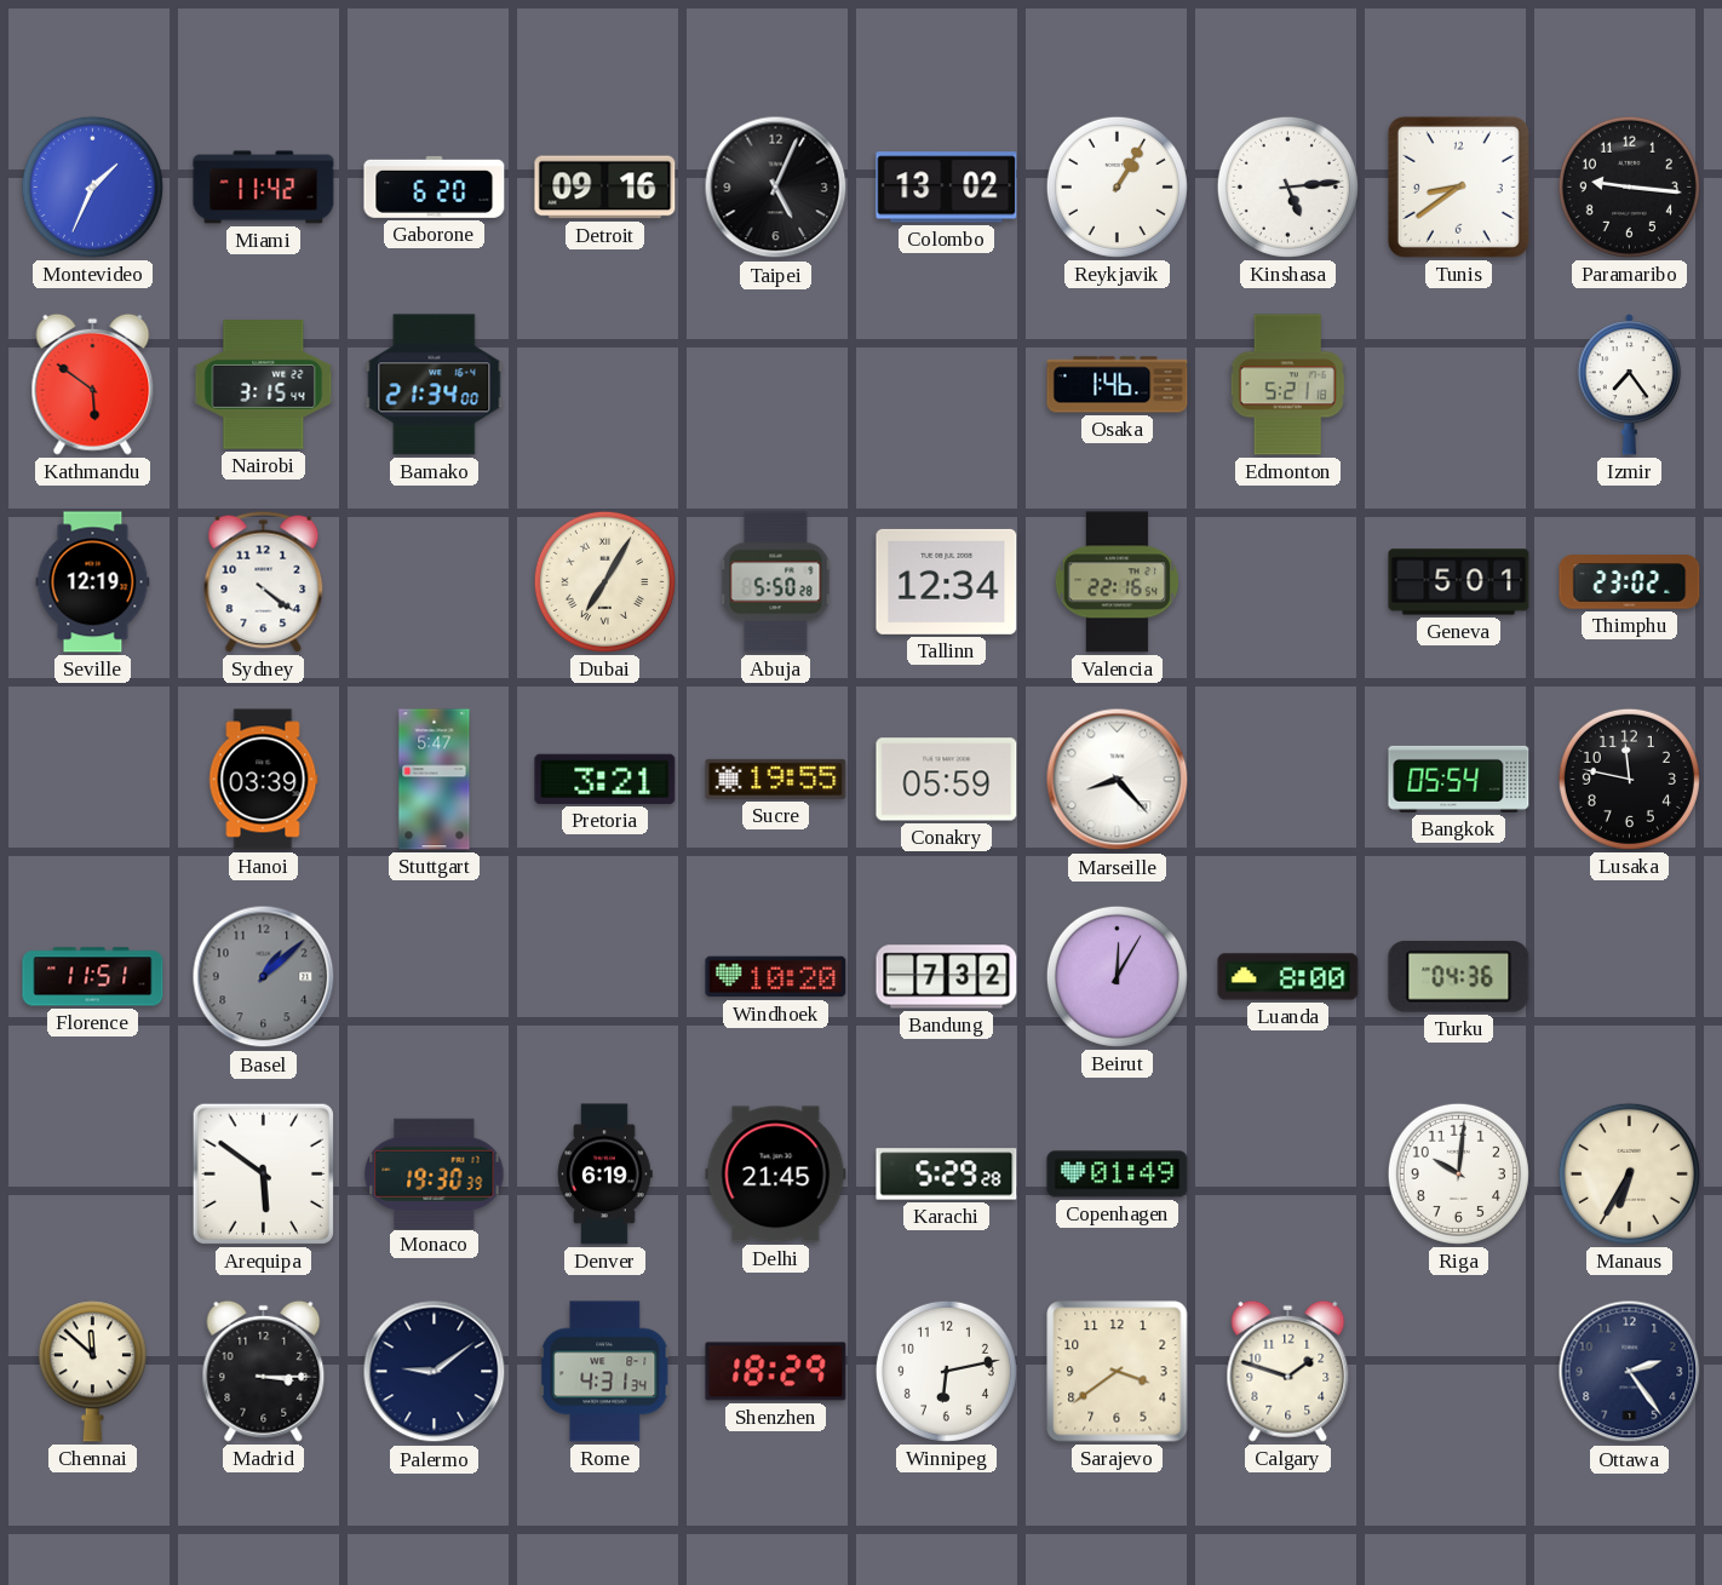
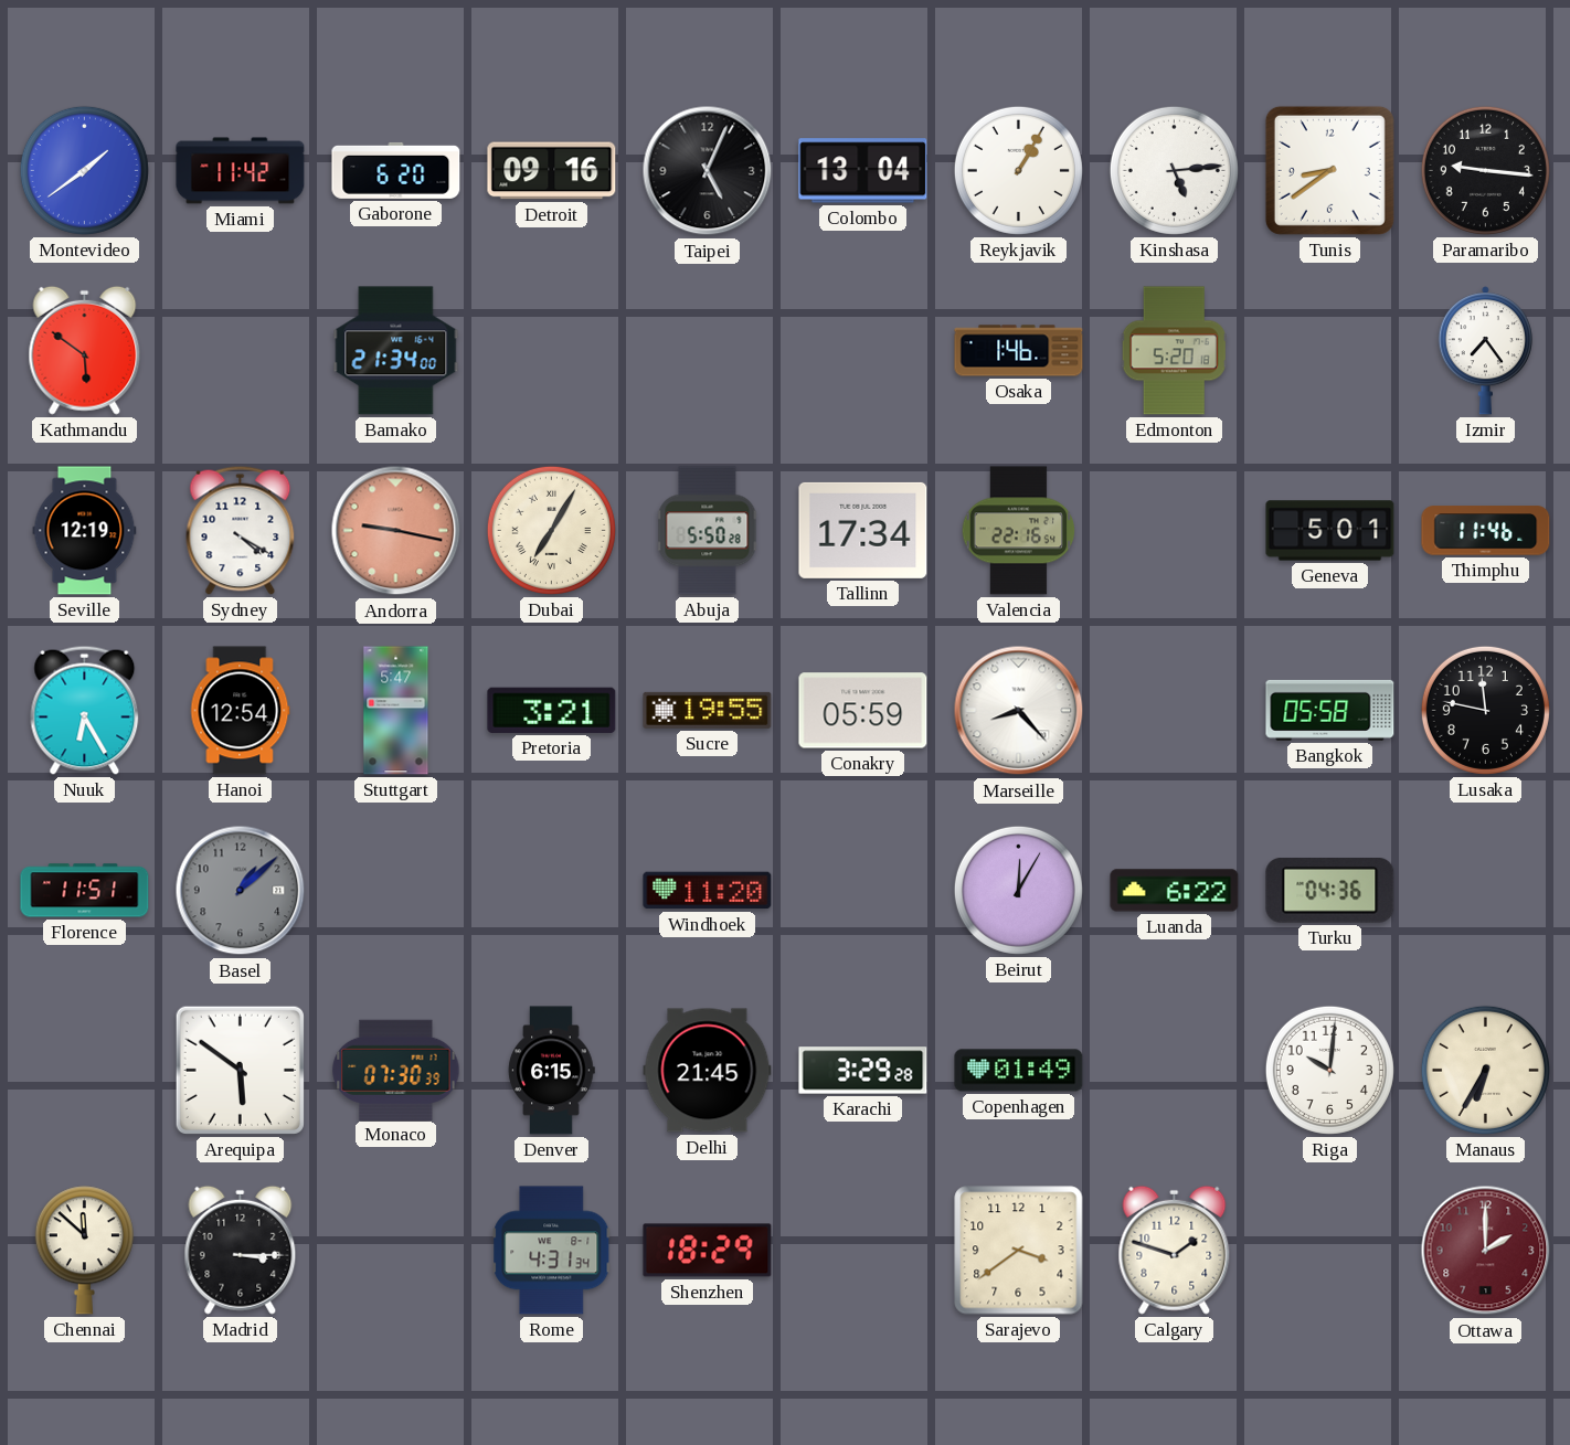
Montevideo: 1:34 -> 1:39
Colombo: 13:02 -> 13:04
Nairobi: 3:15 -> none
Edmonton: 5:21 -> 5:20
Sydney: 4:21 -> 4:20
Andorra: none -> 9:17
Tallinn: 12:34 -> 17:34
Thimphu: 23:02 -> 11:46
Nuuk: none -> 6:25
Hanoi: 03:39 -> 12:54
Bangkok: 05:54 -> 05:58
Windhoek: 10:20 -> 11:20
Bandung: 7:32 -> none
Luanda: 8:00 -> 6:22
Monaco: 19:30 -> 07:30
Denver: 6:19 -> 6:15
Karachi: 5:29 -> 3:29
Palermo: 9:09 -> none
Winnipeg: 6:13 -> none
Ottawa: 2:24 -> 2:00
Ottawa dial: navy -> burgundy
